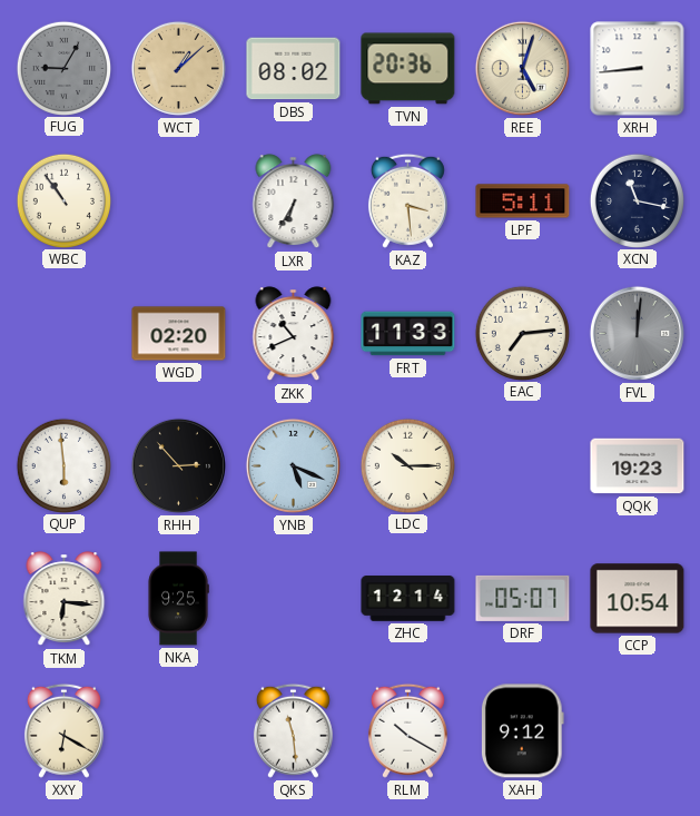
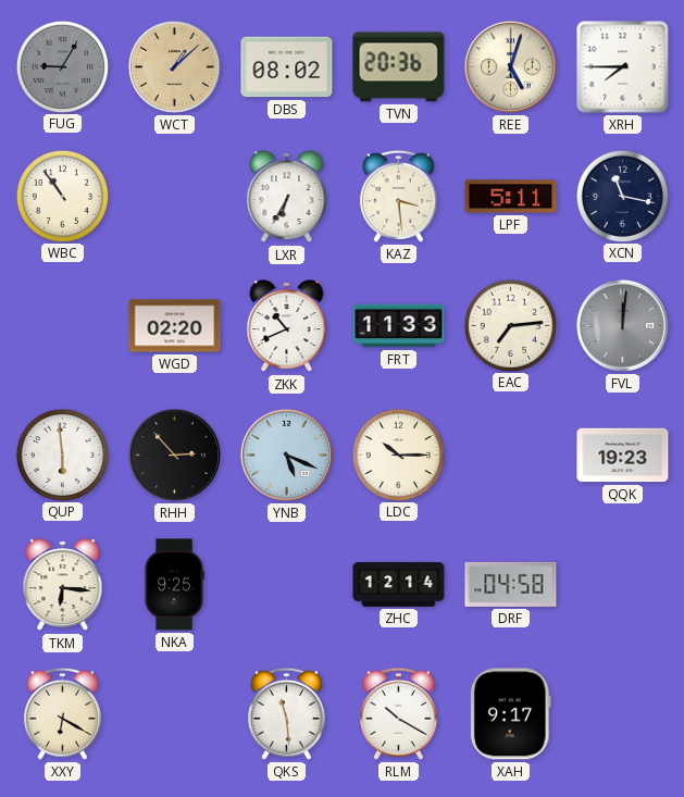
XRH: 8:44 -> 7:45
DRF: 05:07 -> 04:58
CCP: 10:54 -> none
XAH: 9:12 -> 9:17
